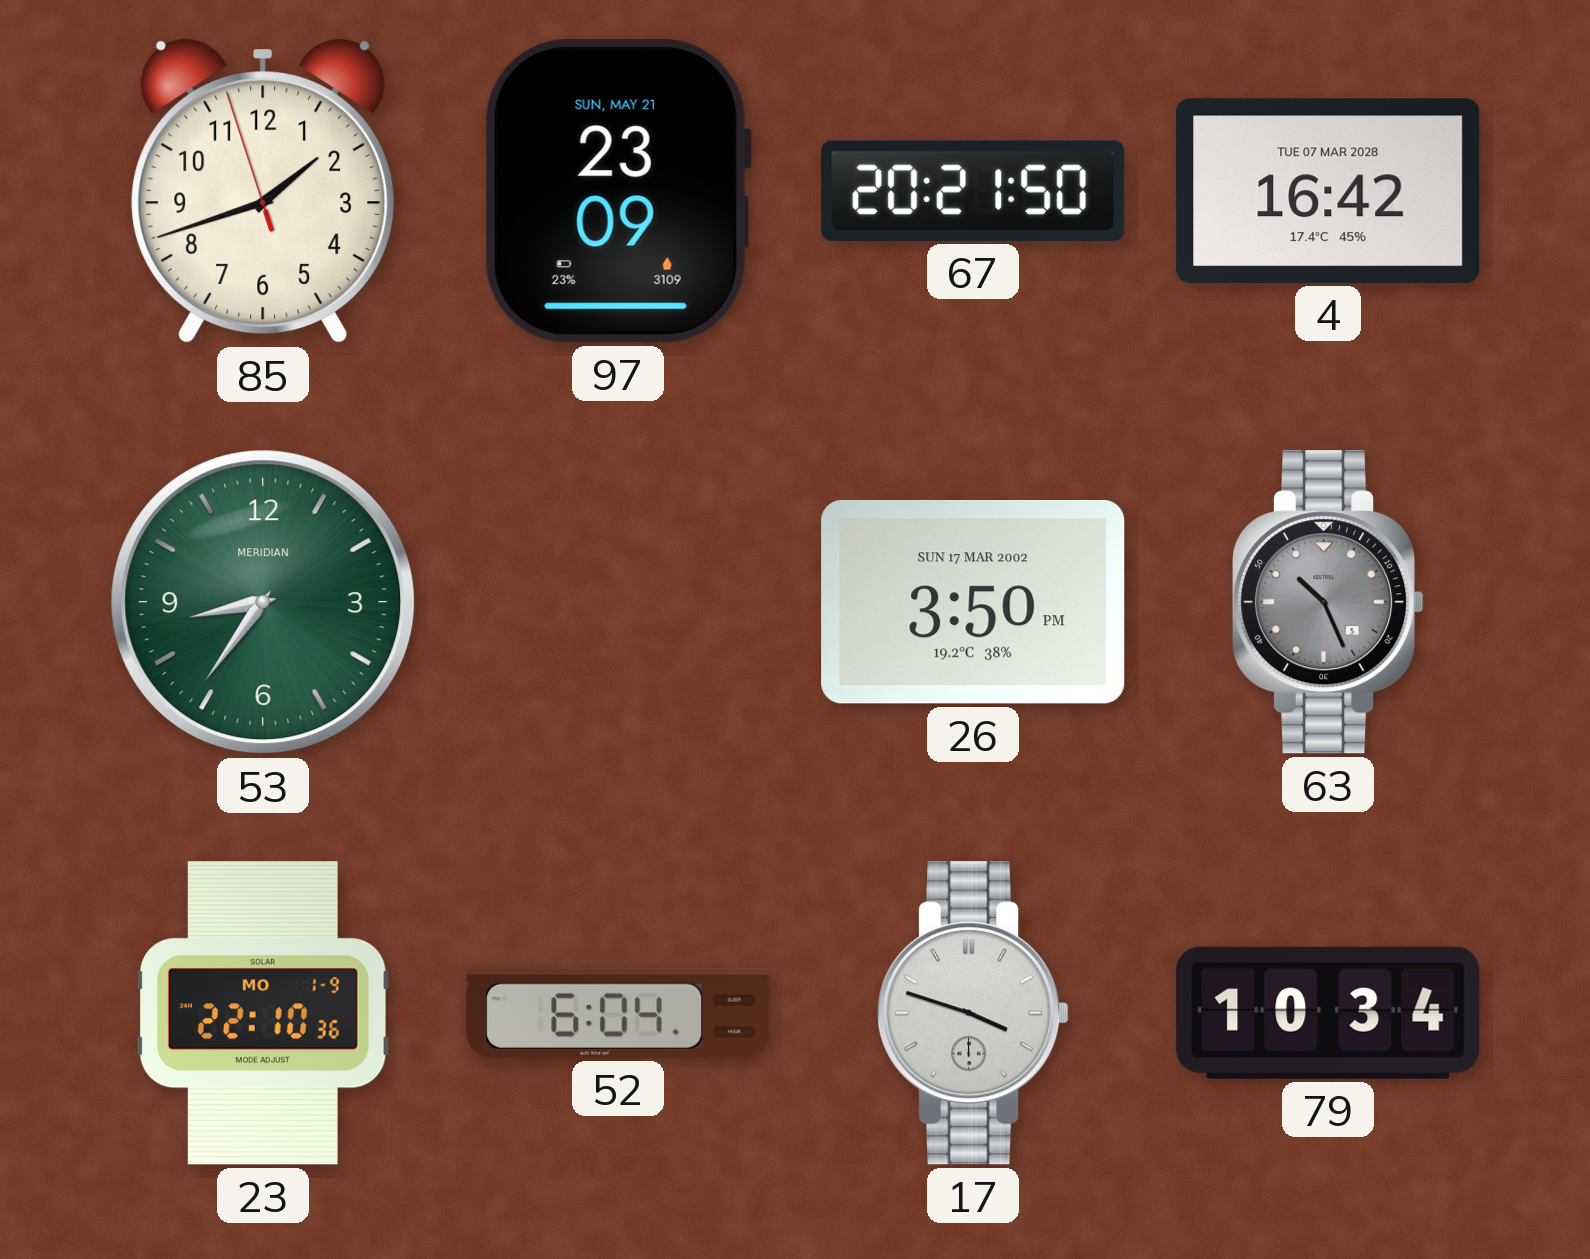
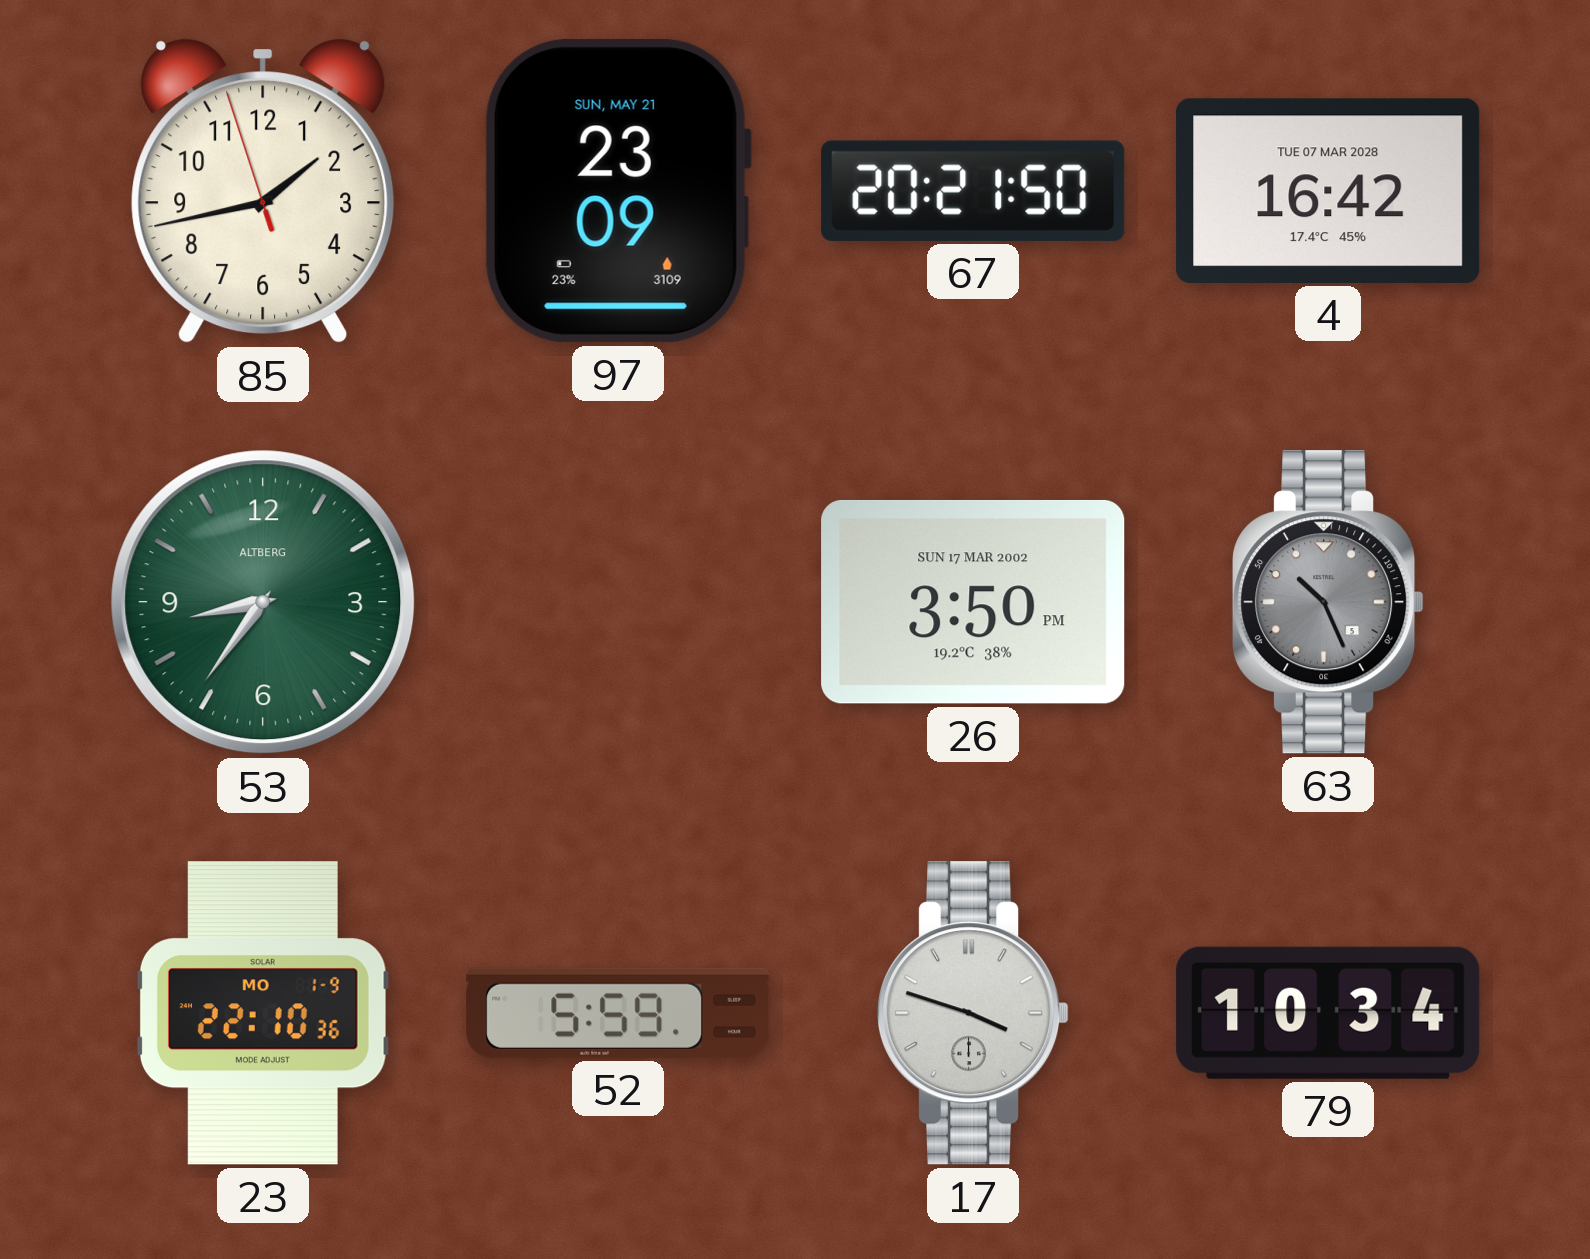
85: 1:41 -> 1:42
53 brand: MERIDIAN -> ALTBERG
52: 6:04 -> 5:59
